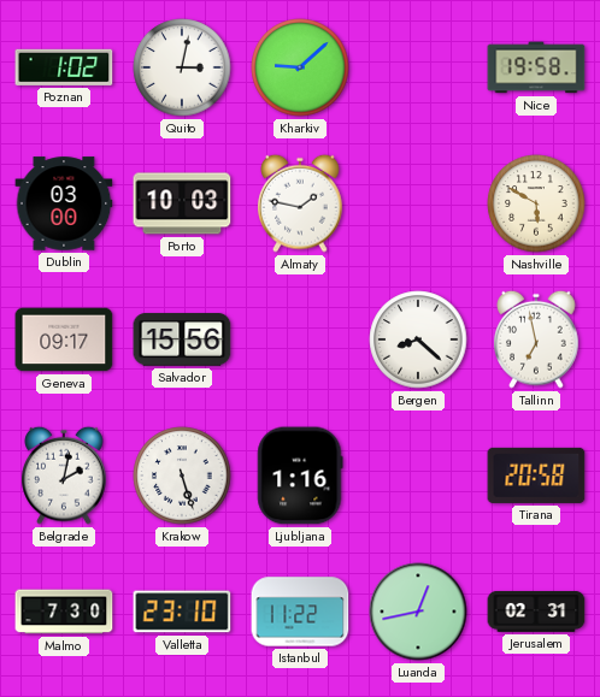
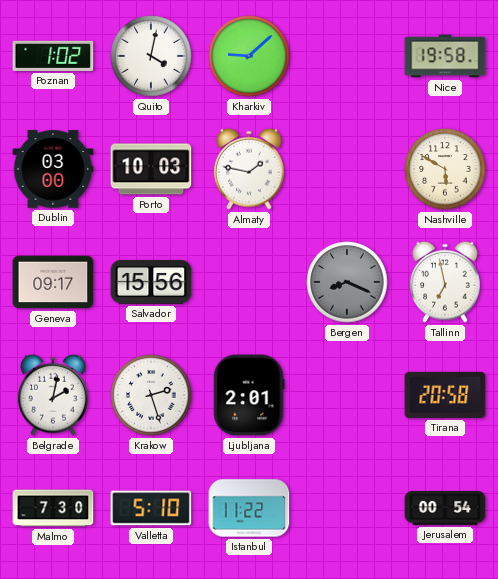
Quito: 3:02 -> 4:02
Bergen: 8:22 -> 8:19
Bergen dial: white -> grey
Krakow: 5:27 -> 2:27
Ljubljana: 1:16 -> 2:01
Valletta: 23:10 -> 5:10
Luanda: 12:43 -> none
Jerusalem: 02:31 -> 00:54
